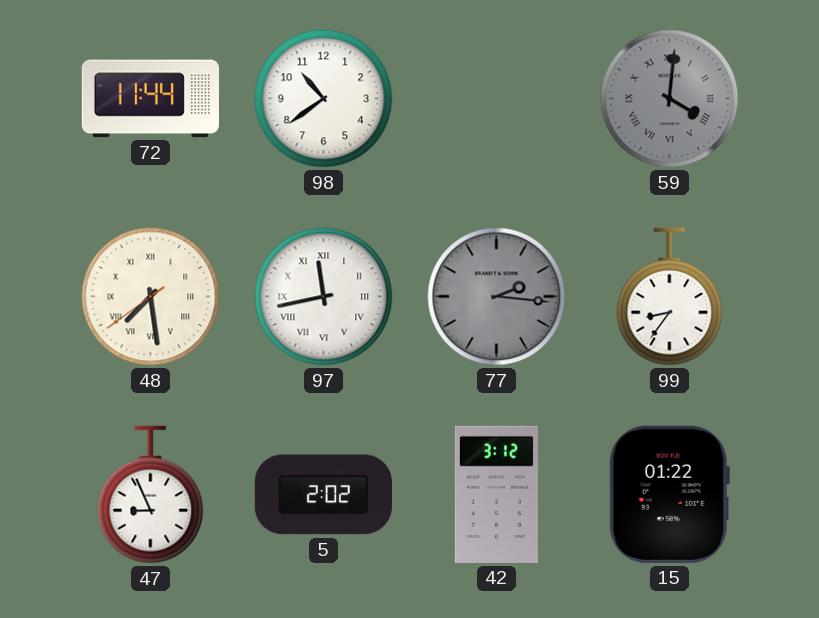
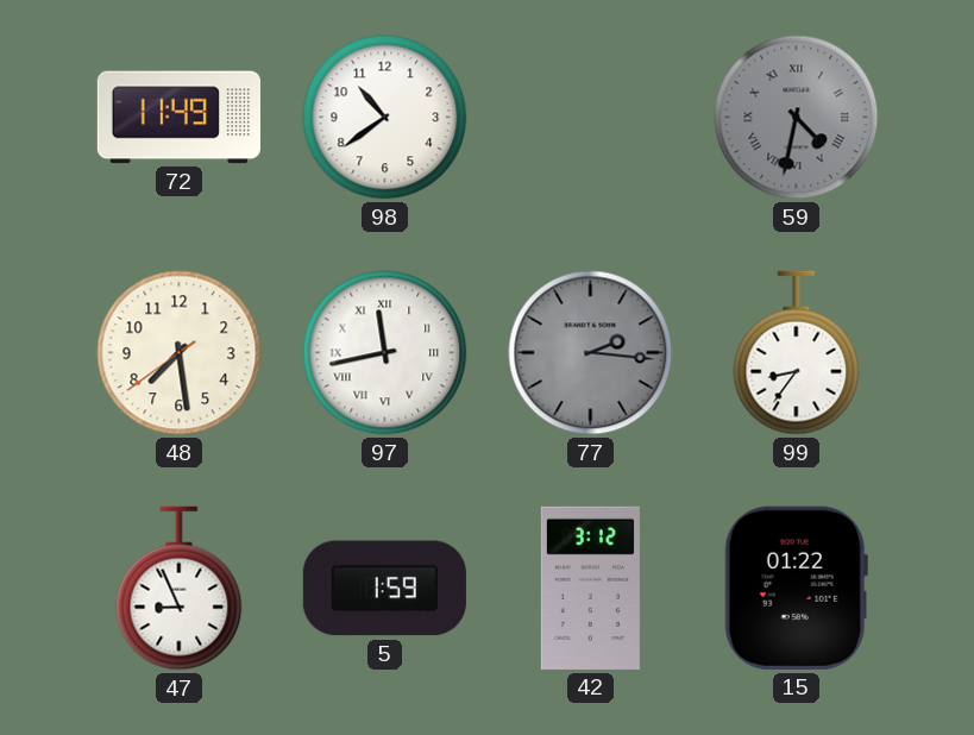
72: 11:44 -> 11:49
59: 4:01 -> 4:32
48 numerals: Roman -> Arabic
5: 2:02 -> 1:59
